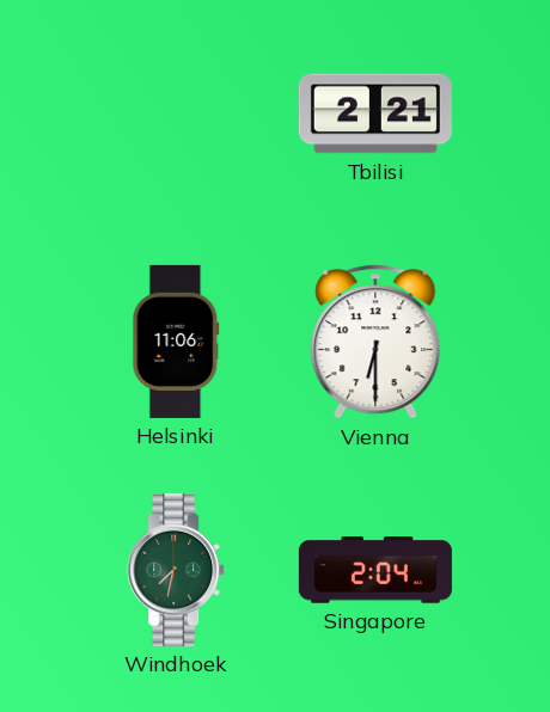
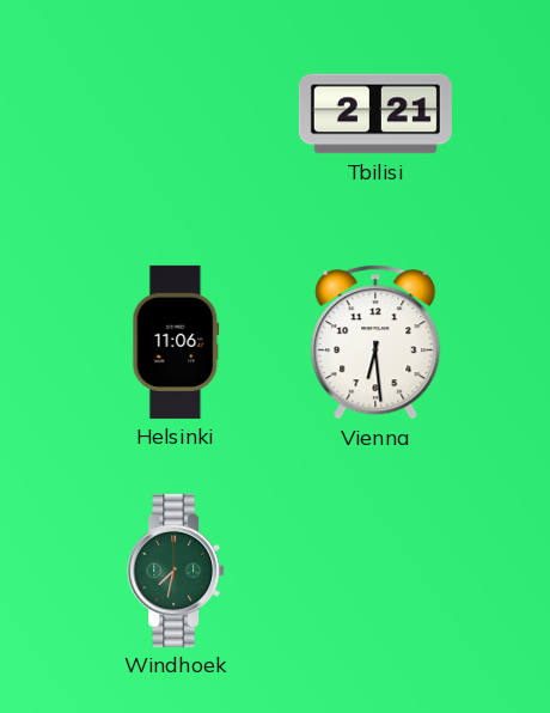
Vienna: 6:30 -> 6:29
Singapore: 2:04 -> none
